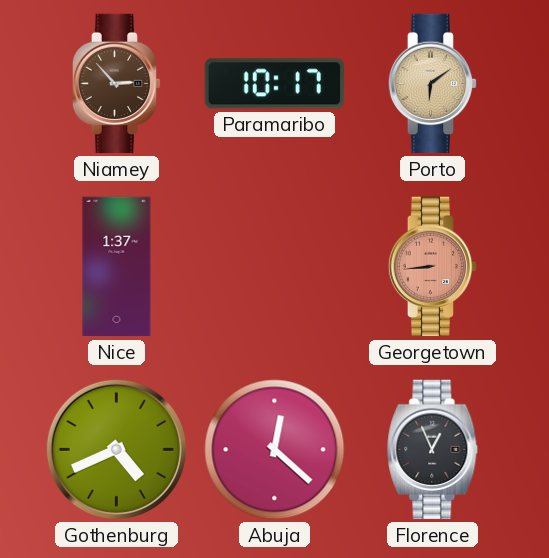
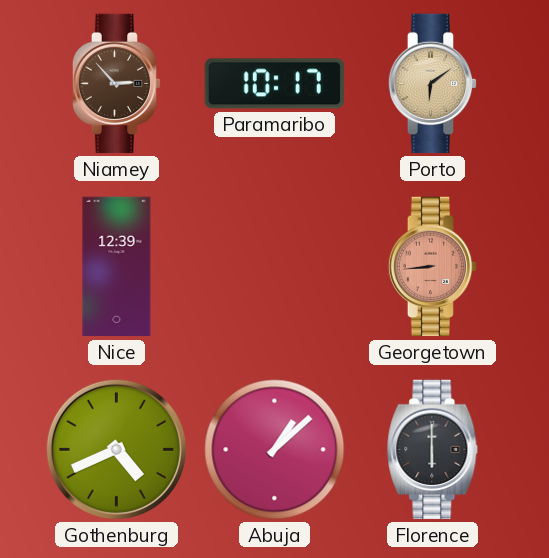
Nice: 1:37 -> 12:39
Abuja: 12:22 -> 1:08
Florence: 12:56 -> 6:00
